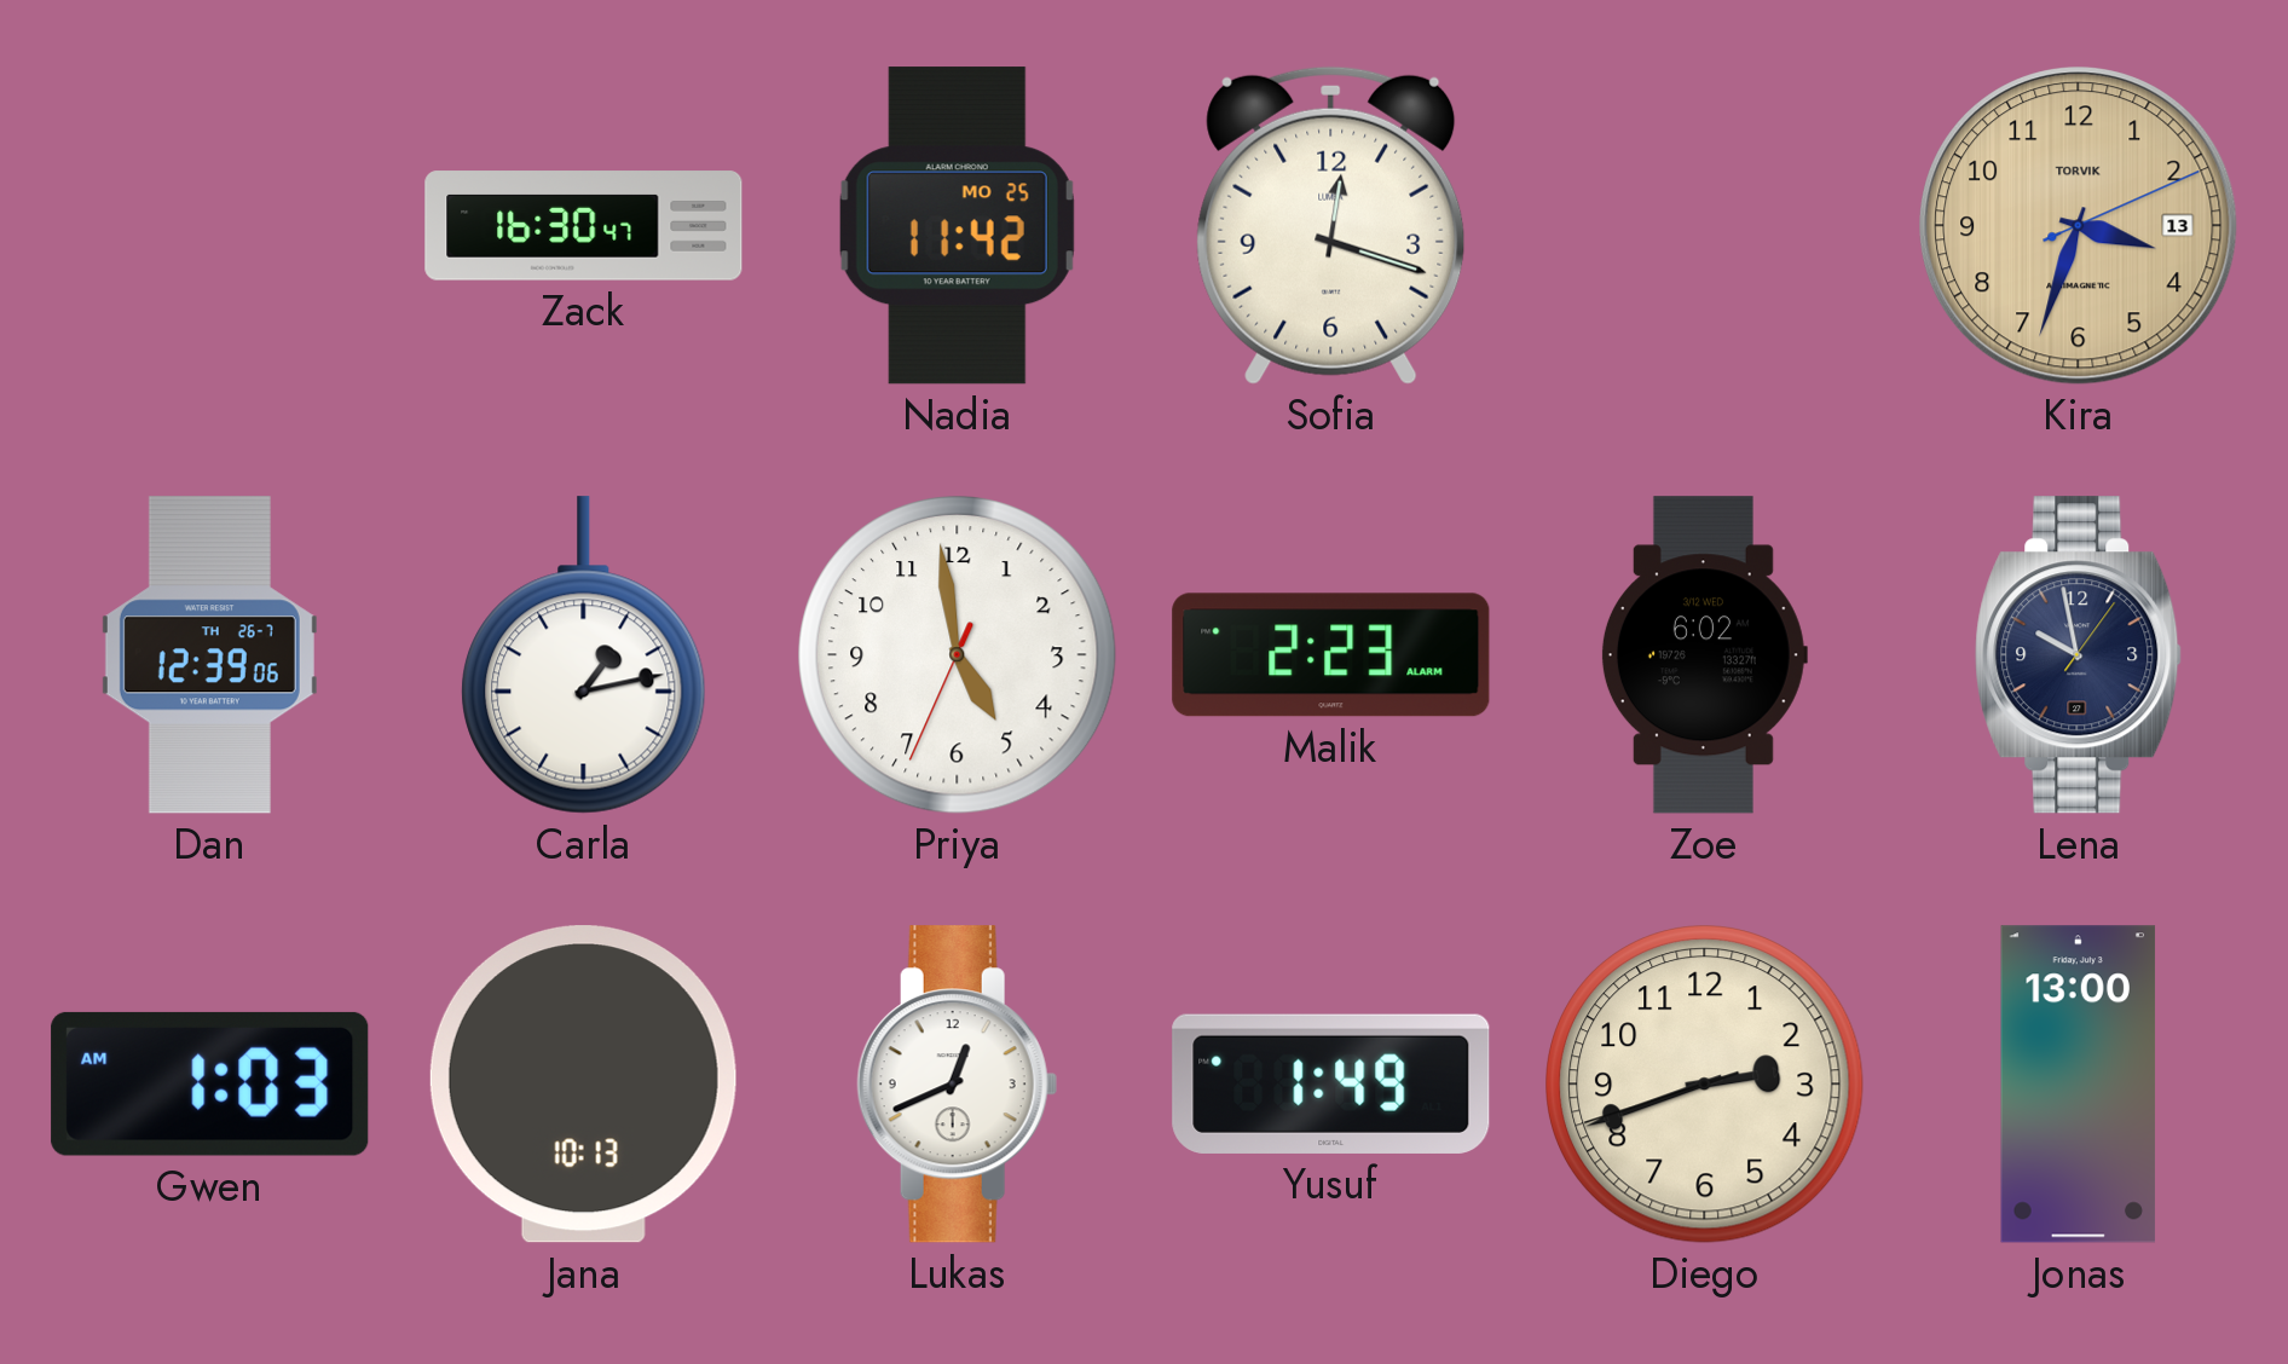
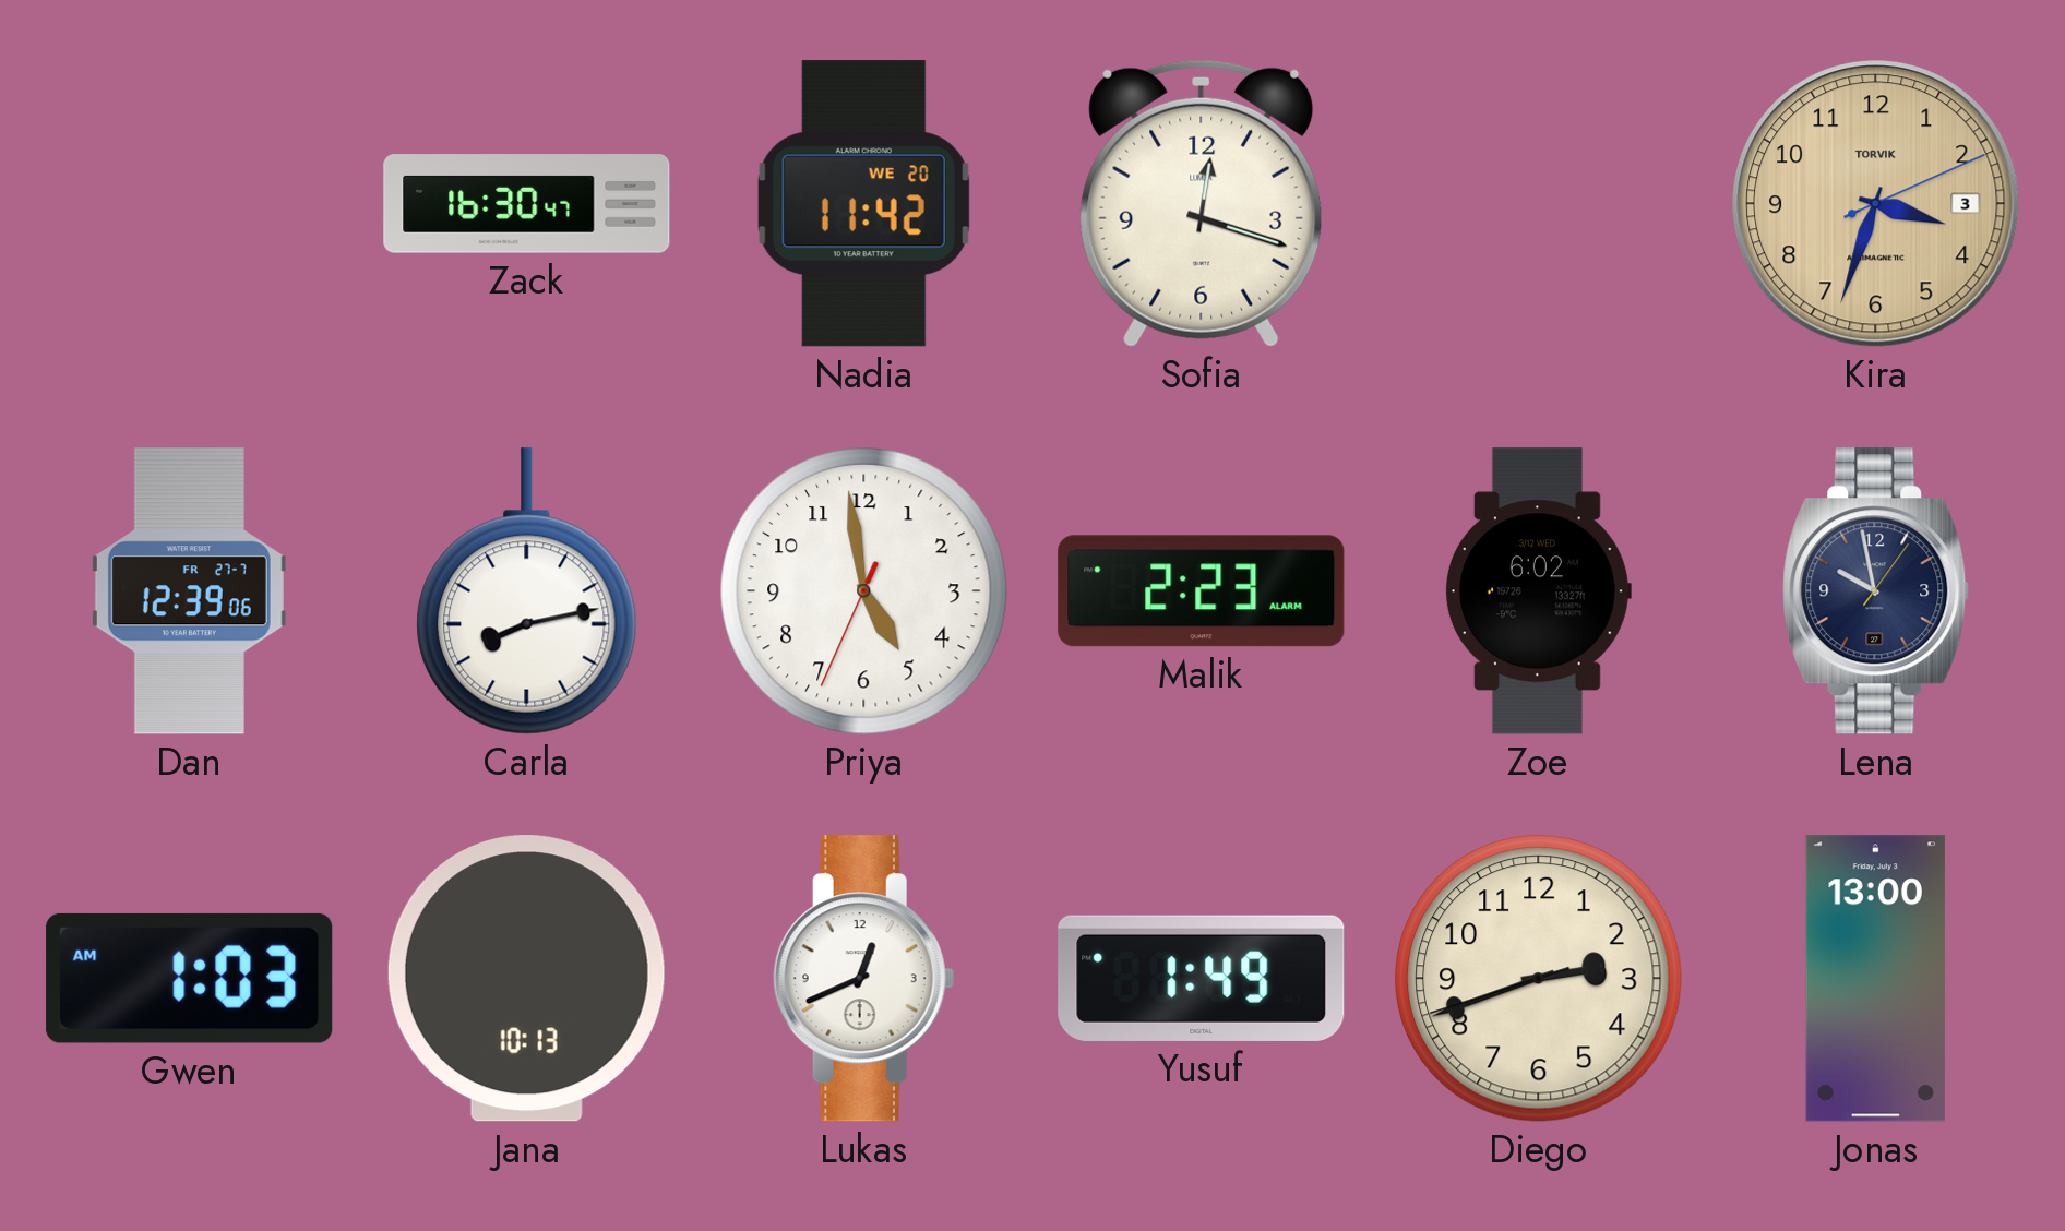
Nadia date: MO 25 -> WE 20
Kira date: 13 -> 3
Dan date: TH 26-7 -> FR 27-7
Carla: 1:13 -> 8:13
